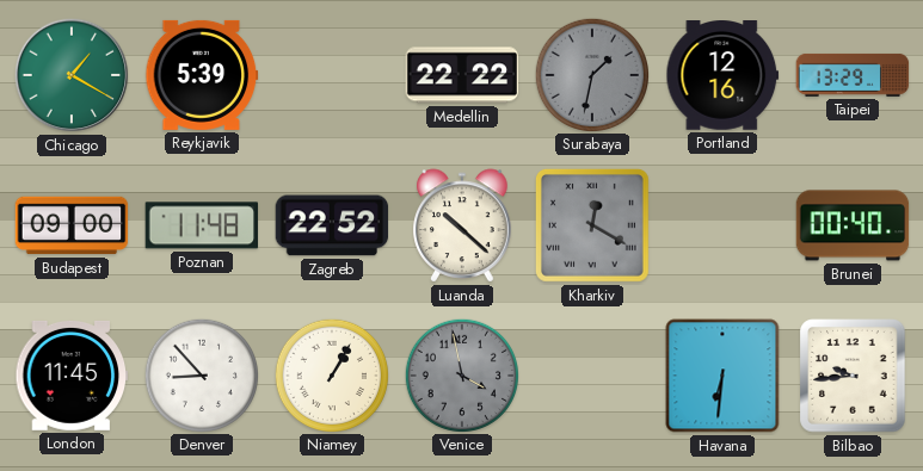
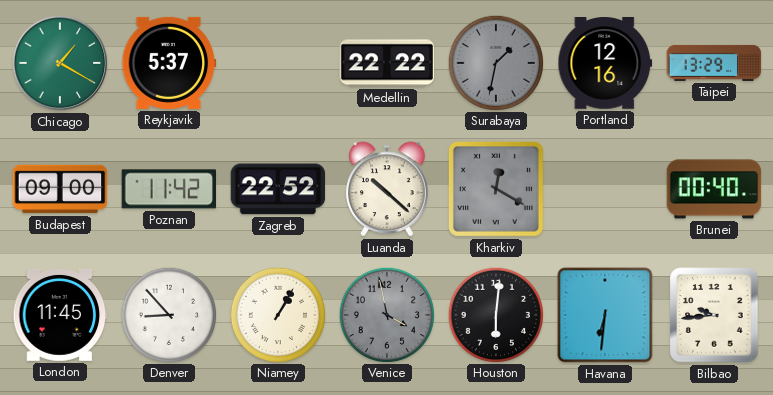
Reykjavik: 5:39 -> 5:37
Poznan: 11:48 -> 11:42
Houston: none -> 6:01
